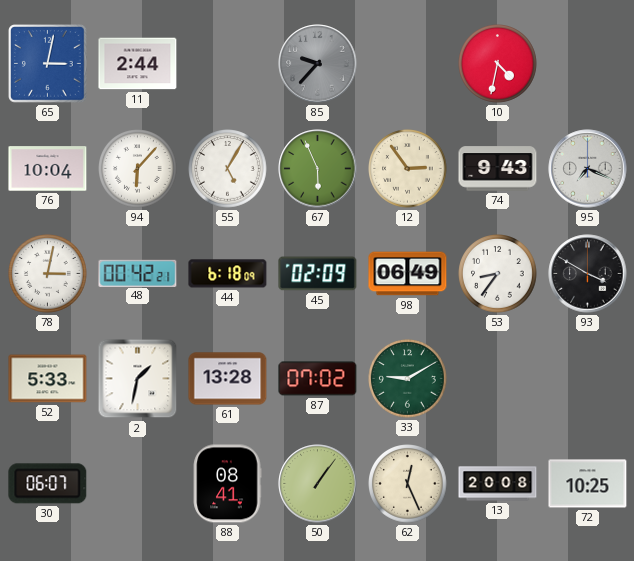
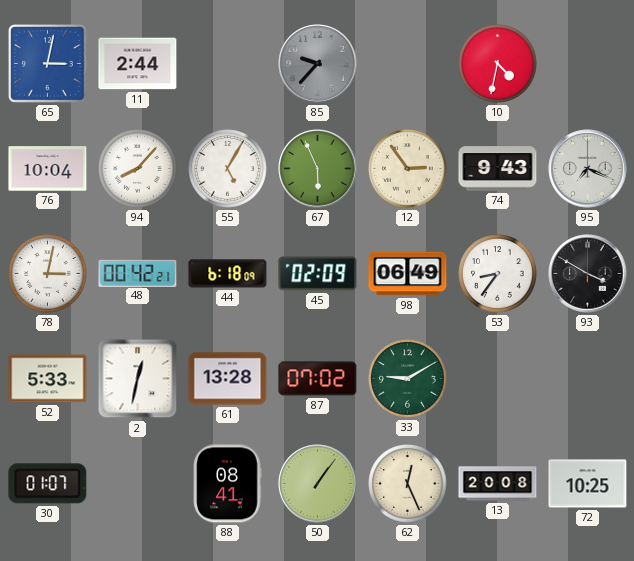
94: 6:07 -> 8:07
2: 1:32 -> 12:32
30: 06:07 -> 01:07
